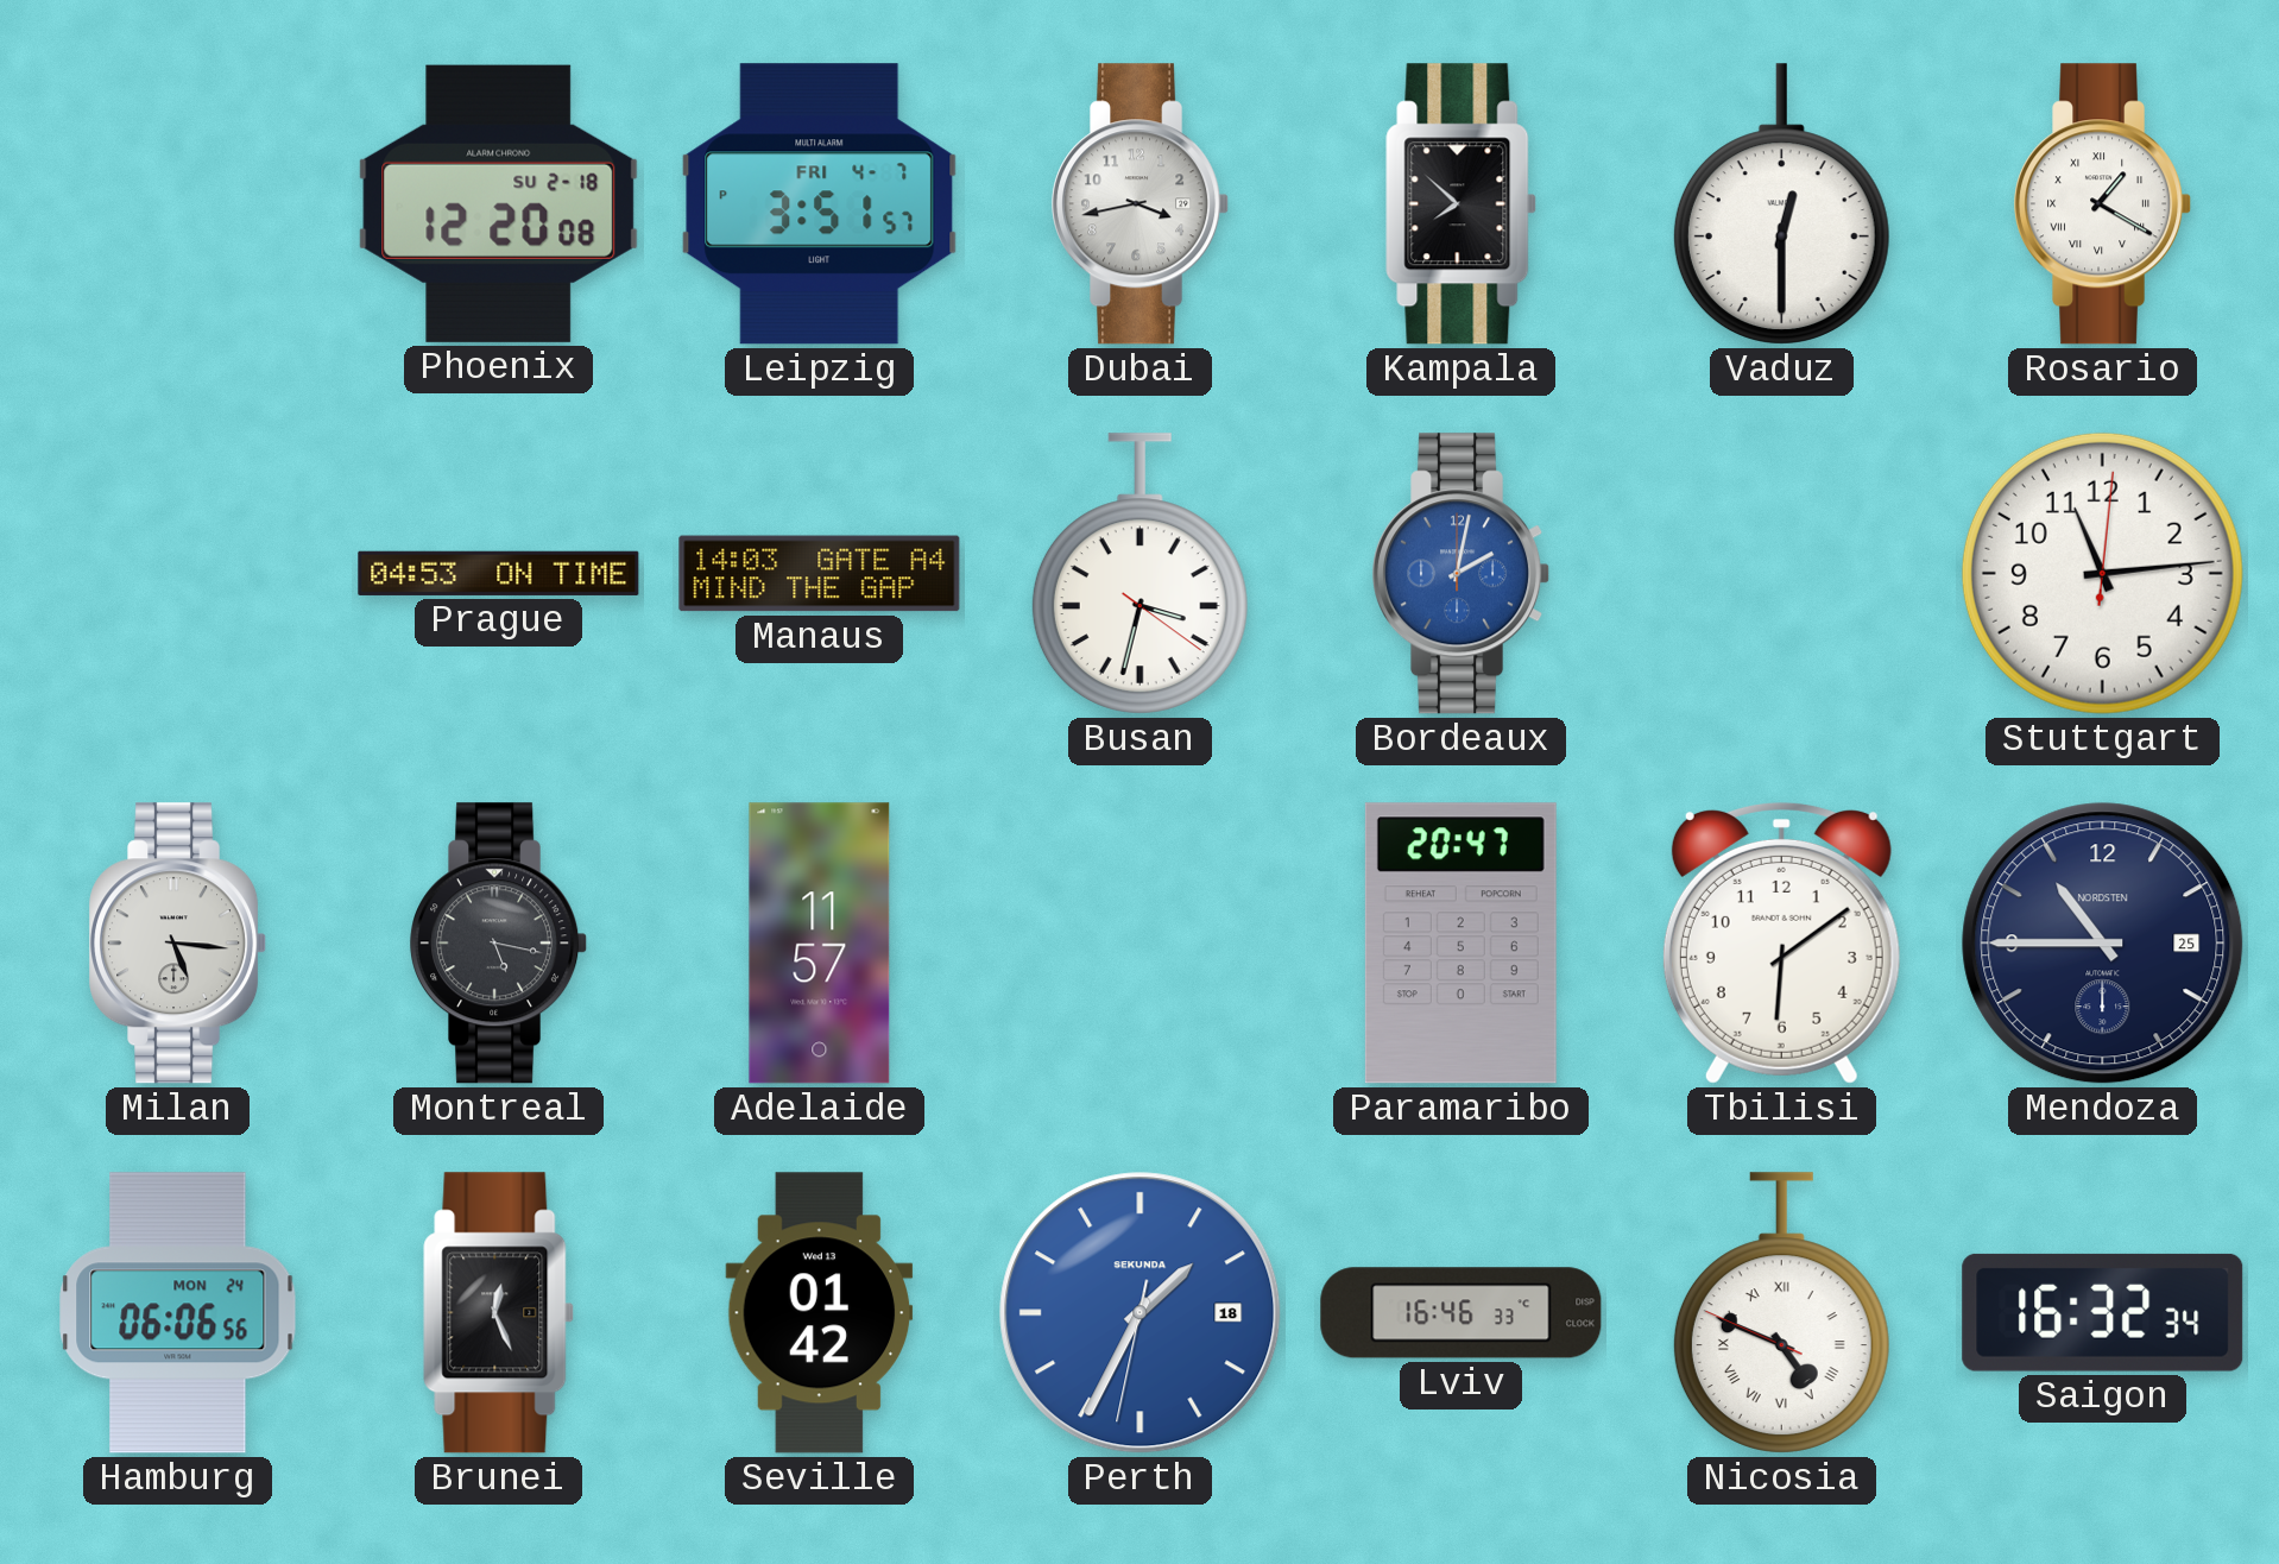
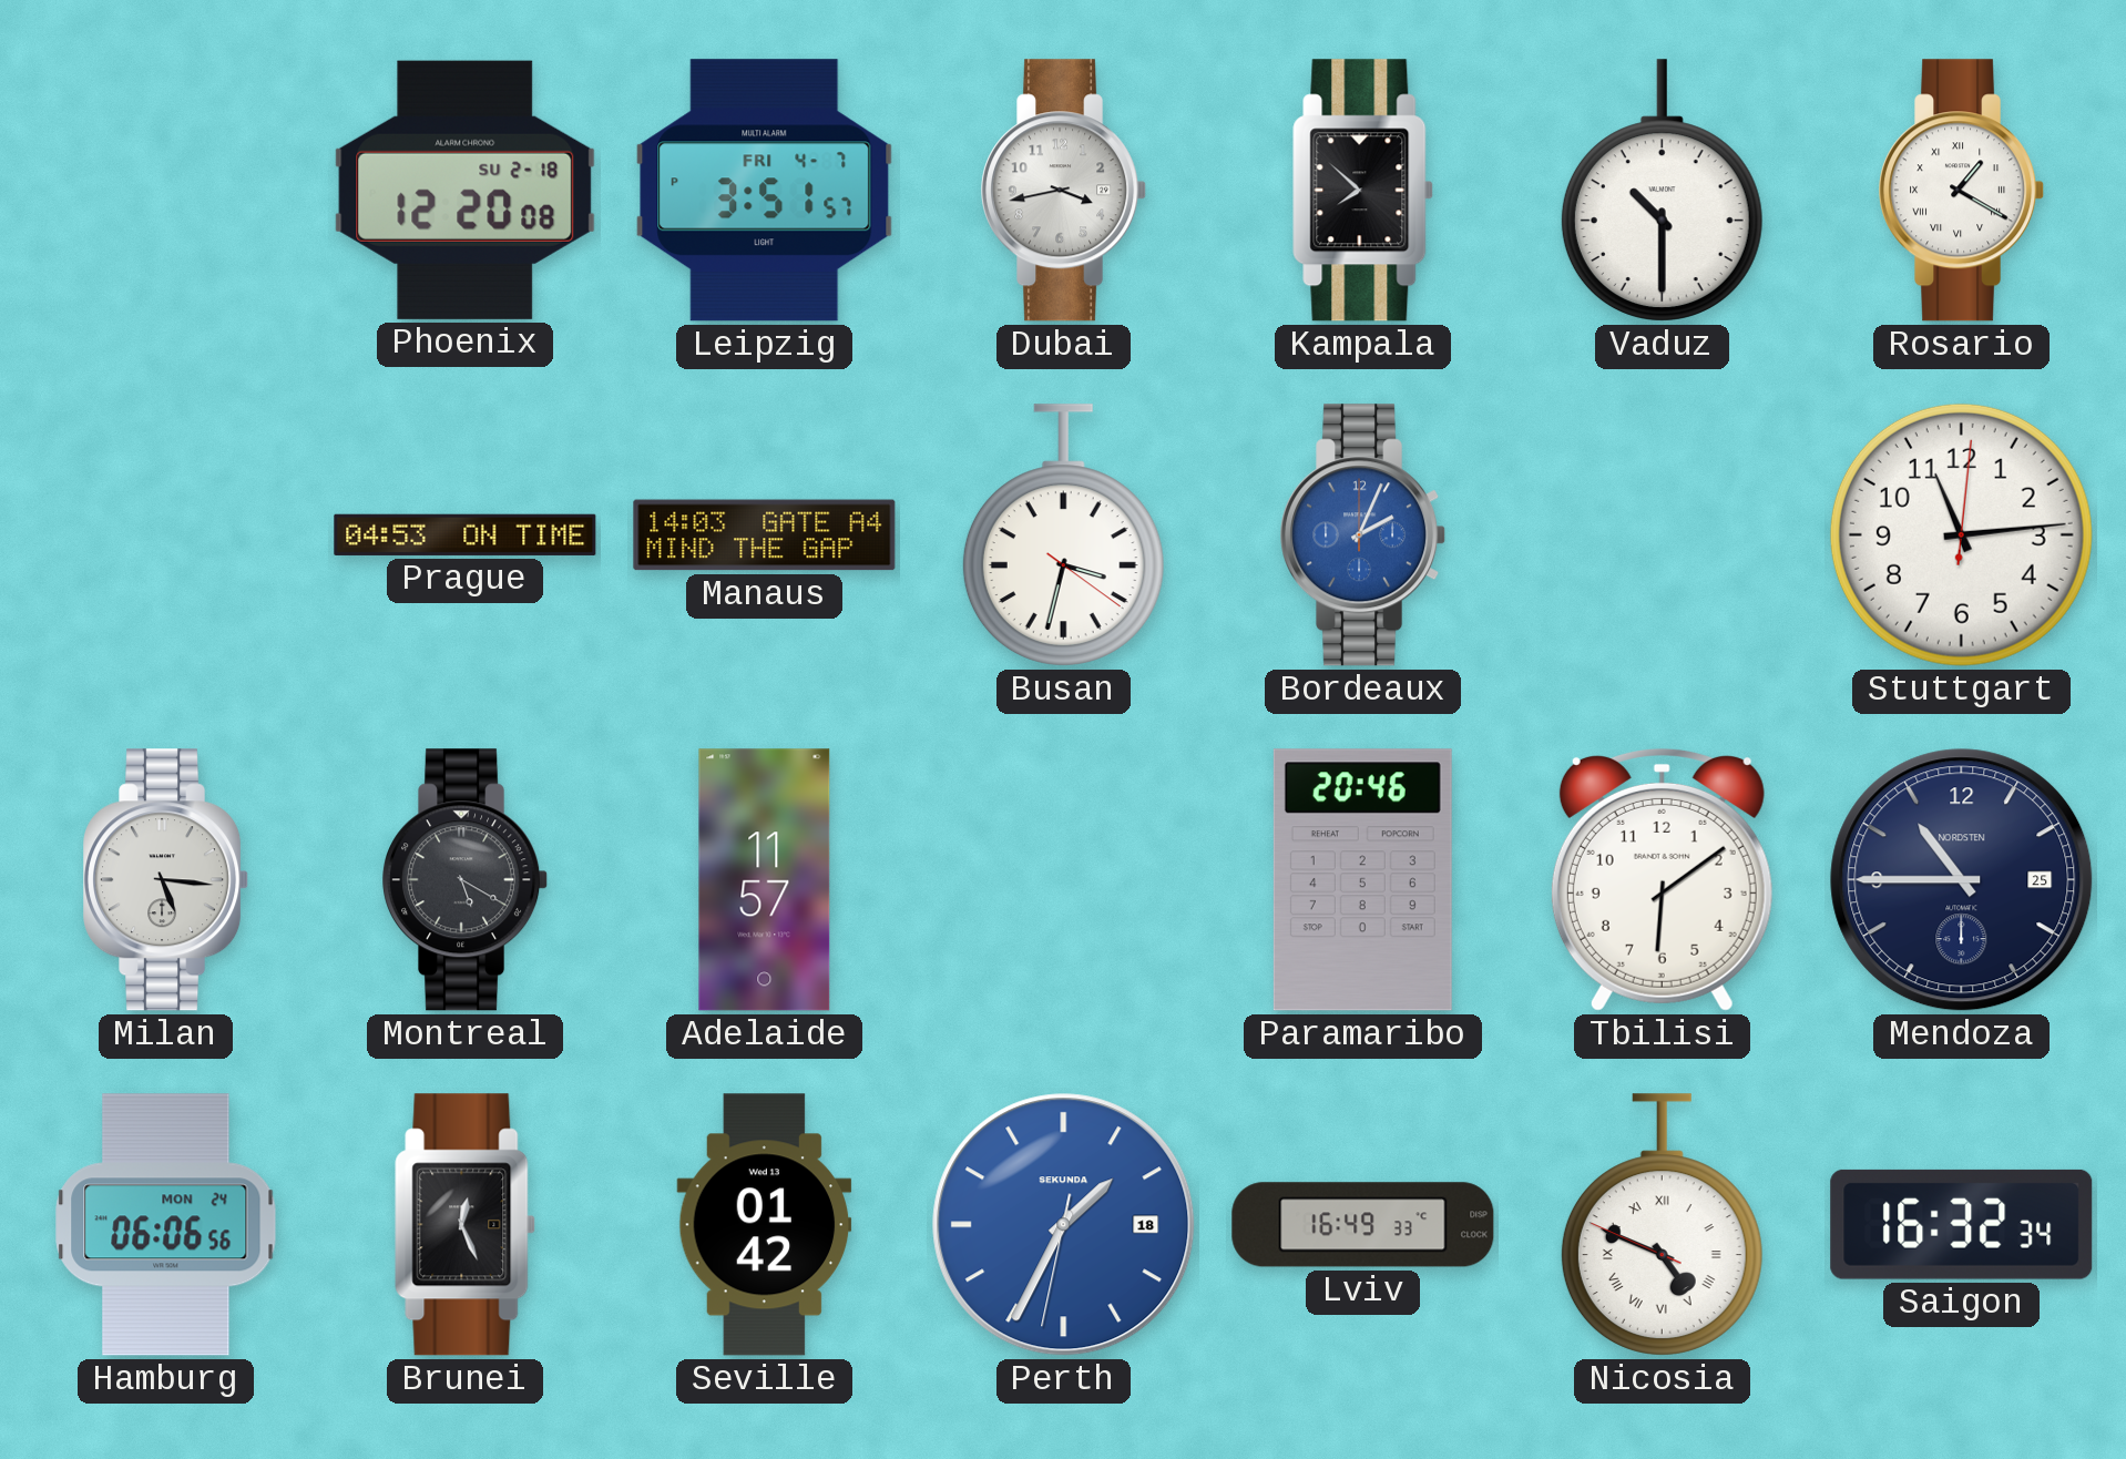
Vaduz: 12:30 -> 10:30
Bordeaux: 2:02 -> 2:04
Montreal: 5:17 -> 5:20
Paramaribo: 20:47 -> 20:46
Lviv: 16:46 -> 16:49
